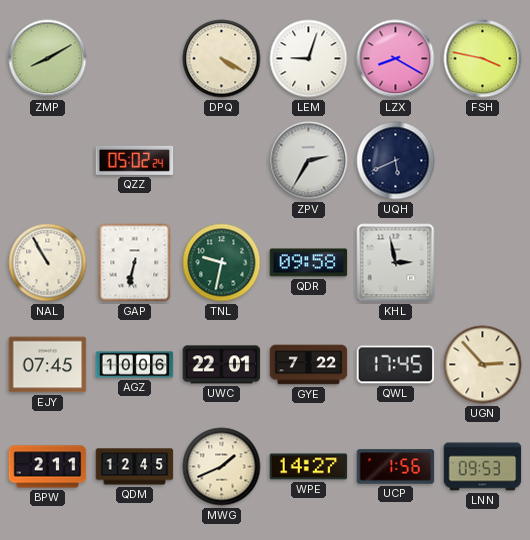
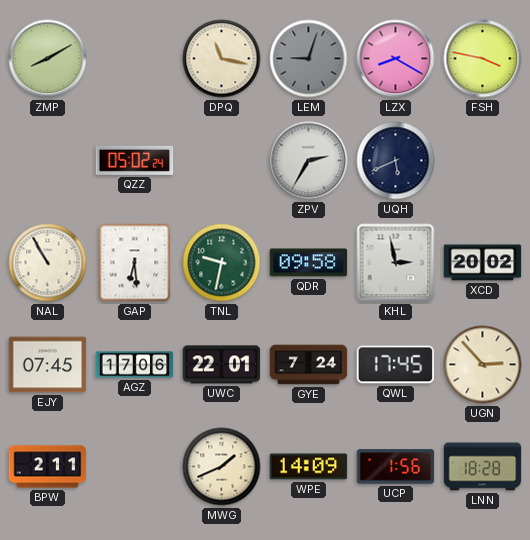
DPQ: 4:20 -> 11:17
LEM dial: white -> grey
GAP: 6:32 -> 6:29
XCD: none -> 20:02
AGZ: 10:06 -> 17:06
GYE: 7:22 -> 7:24
QDM: 12:45 -> none
WPE: 14:27 -> 14:09
LNN: 09:53 -> 18:28
